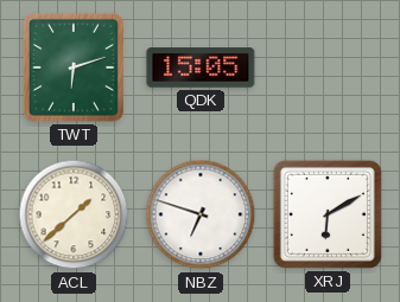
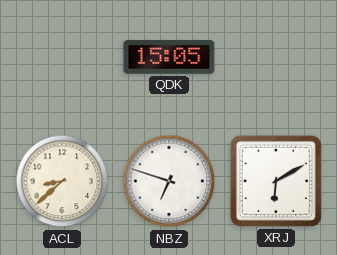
TWT: 6:12 -> none
ACL: 1:38 -> 8:38
